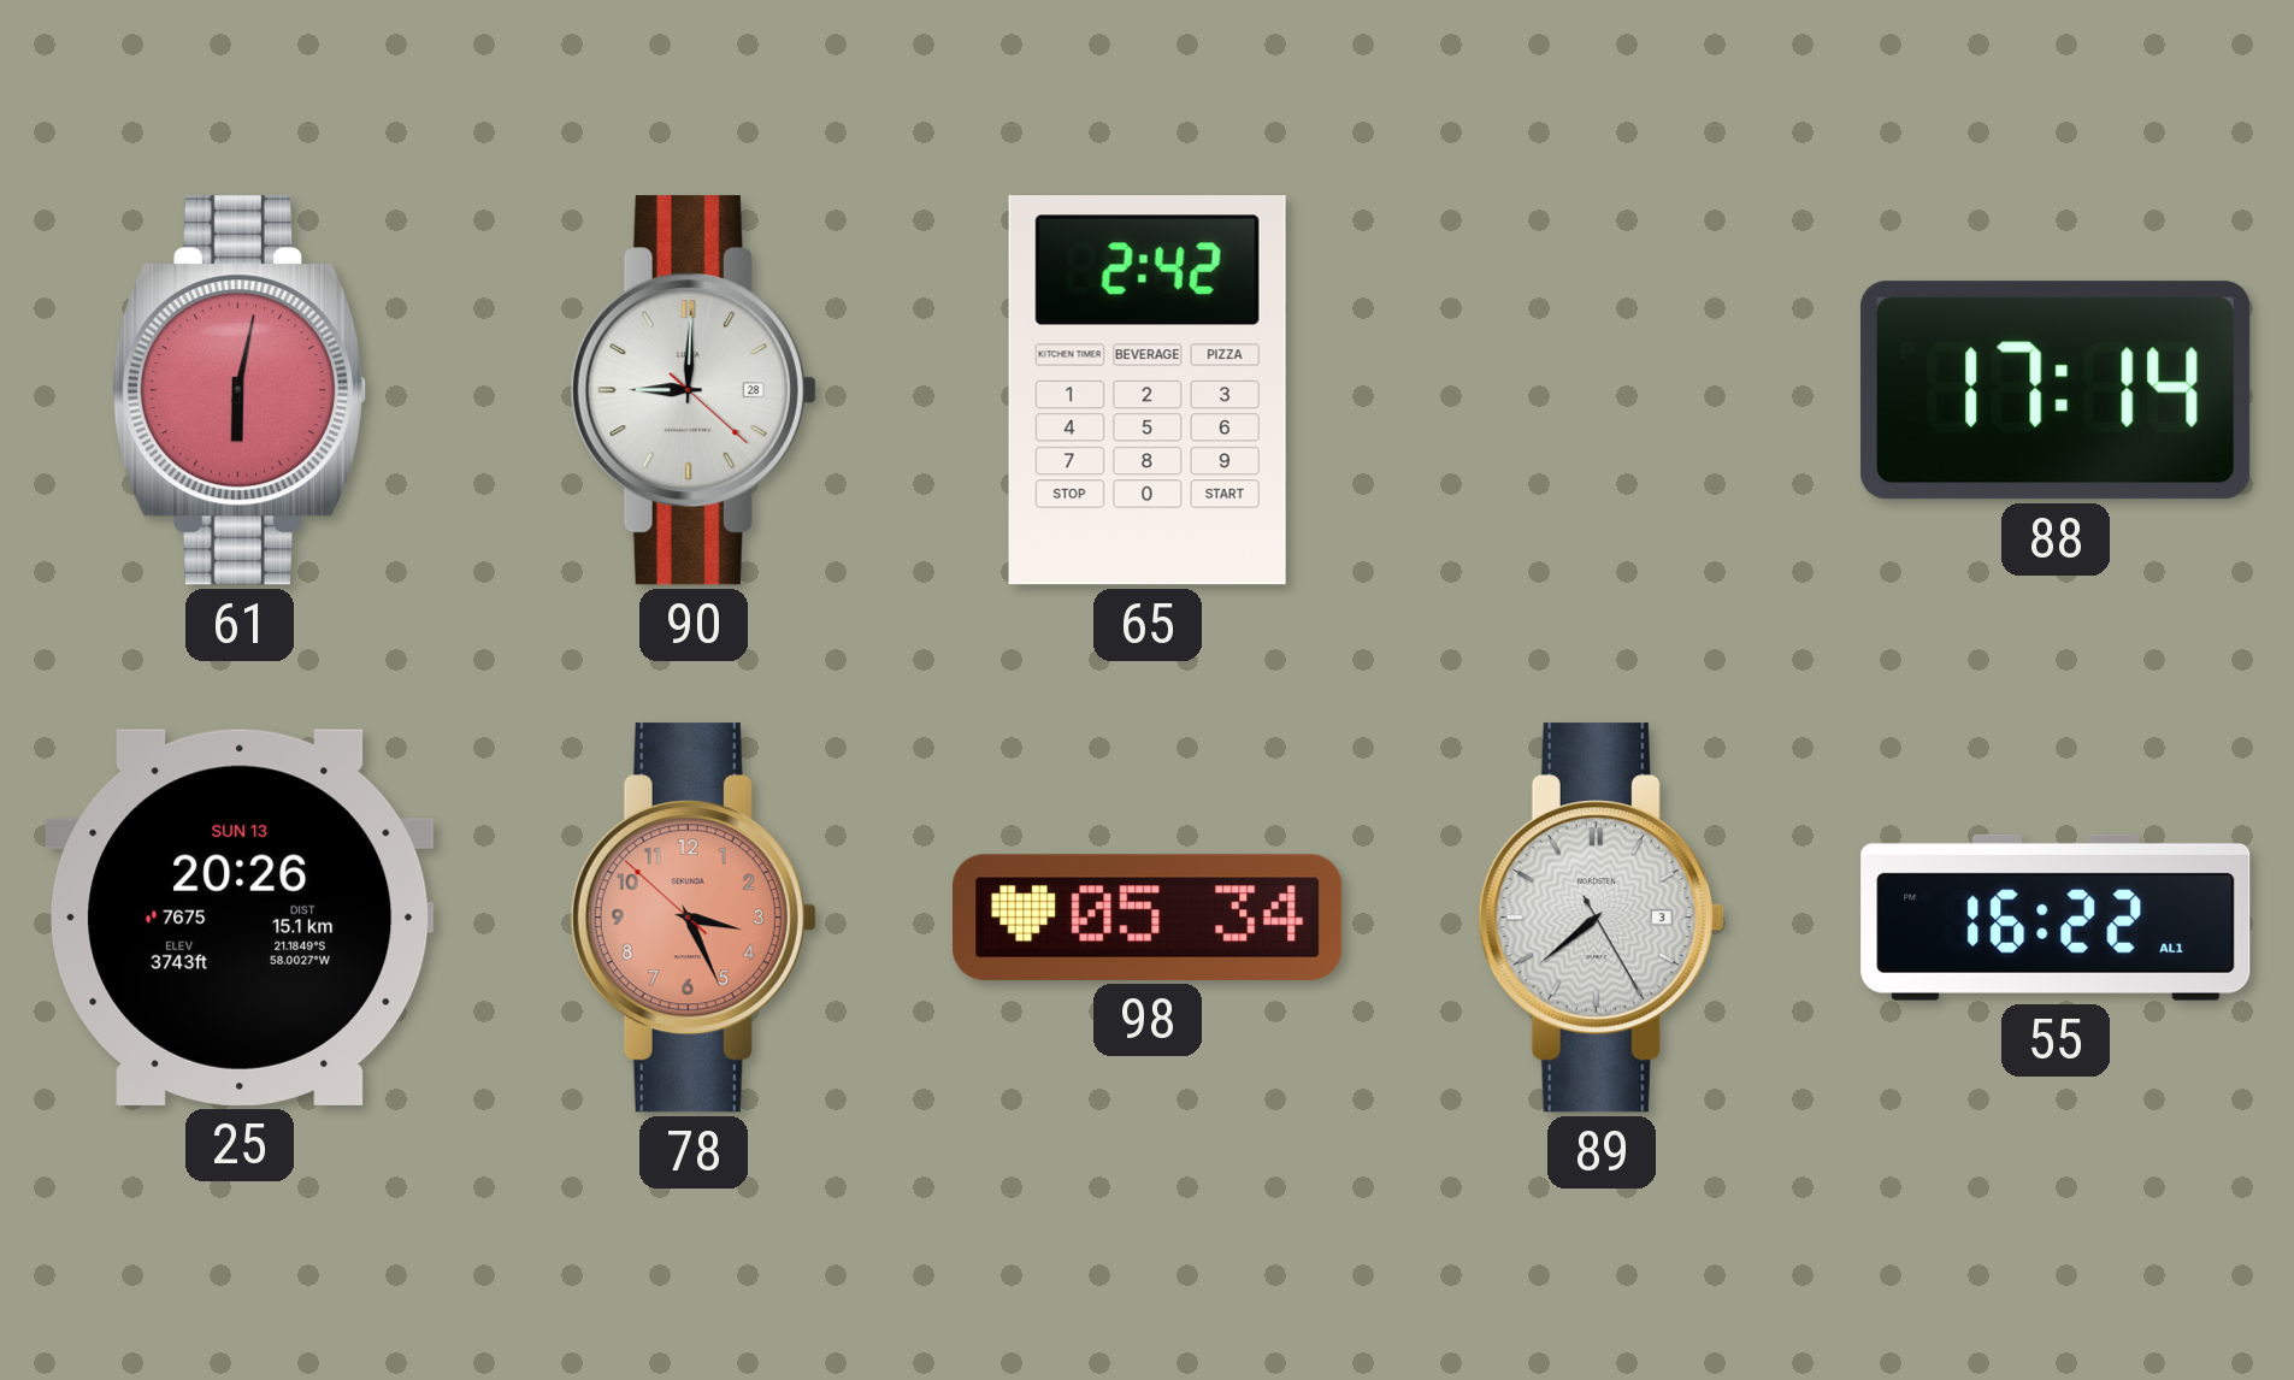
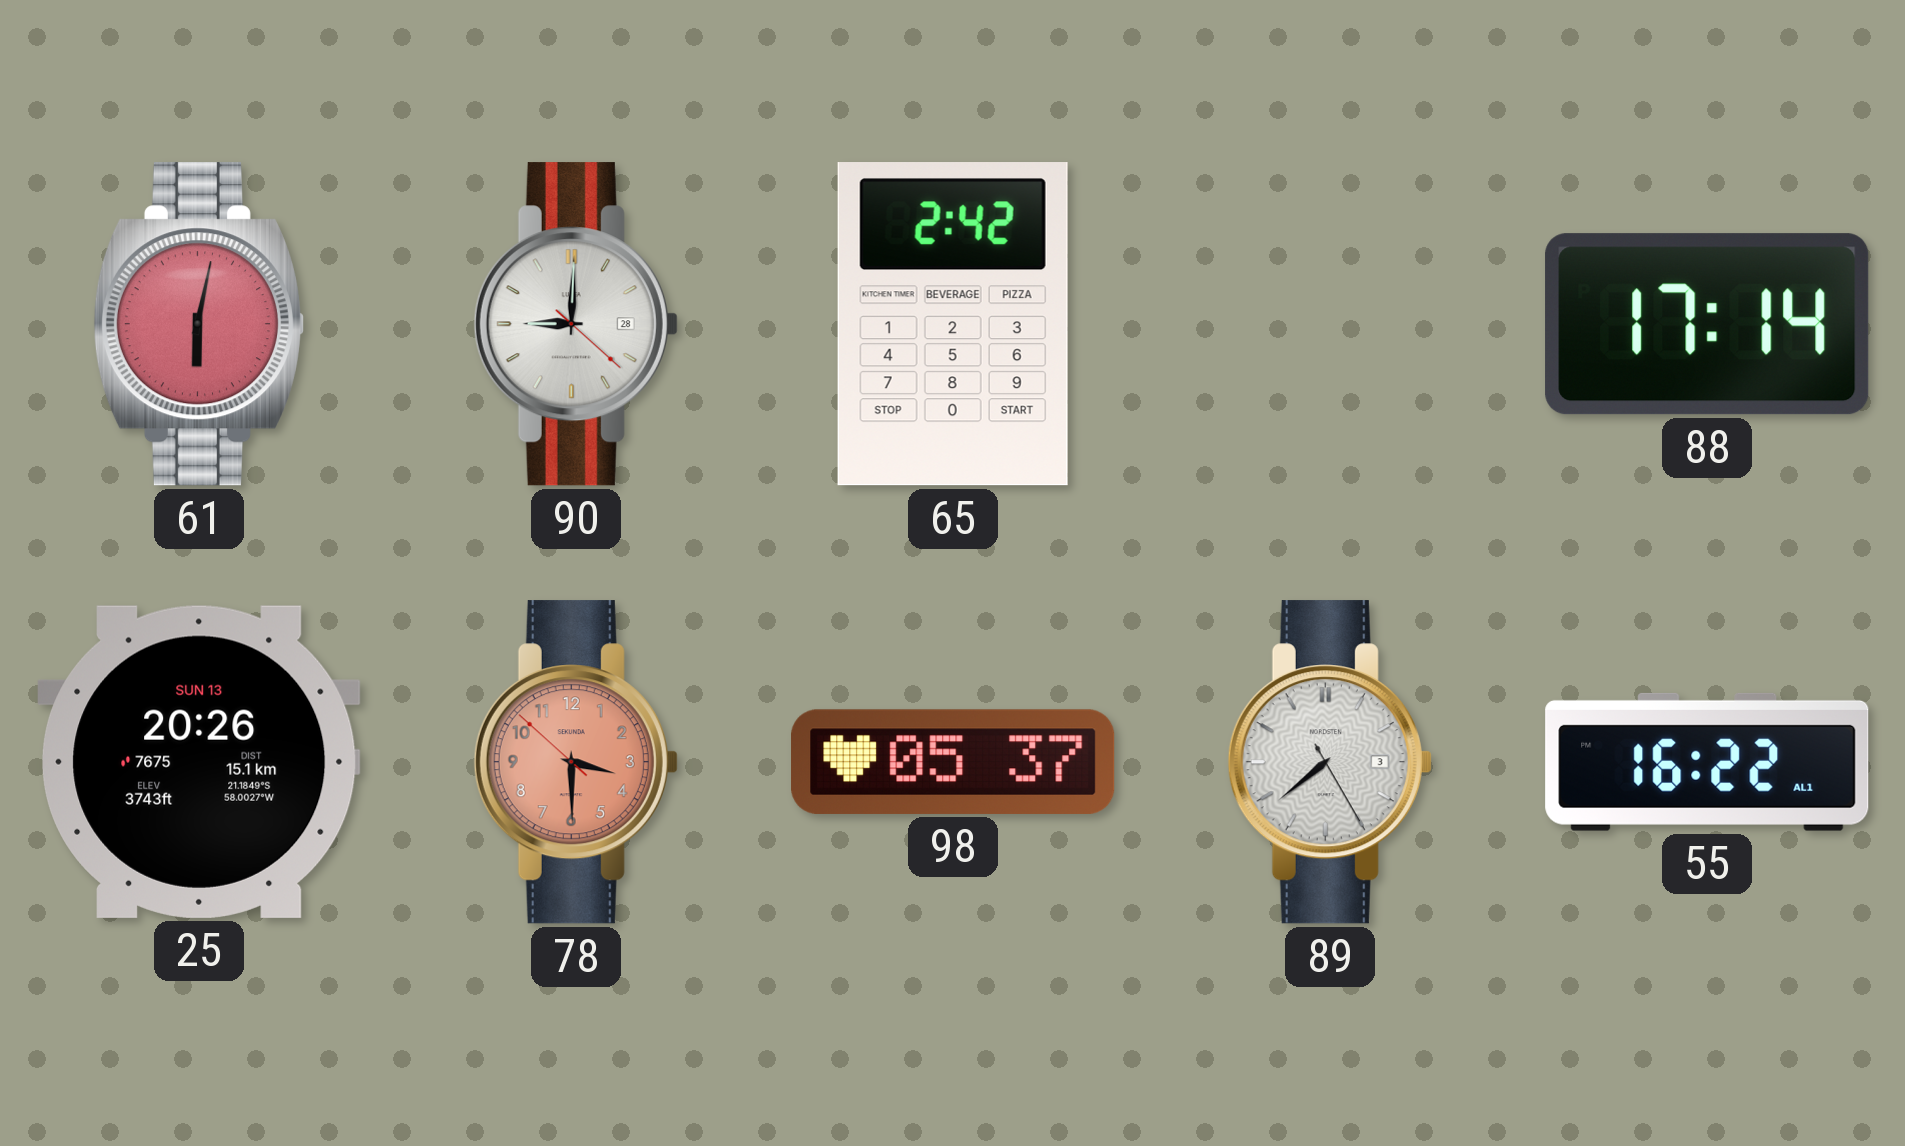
78: 3:25 -> 3:29
98: 05:34 -> 05:37
